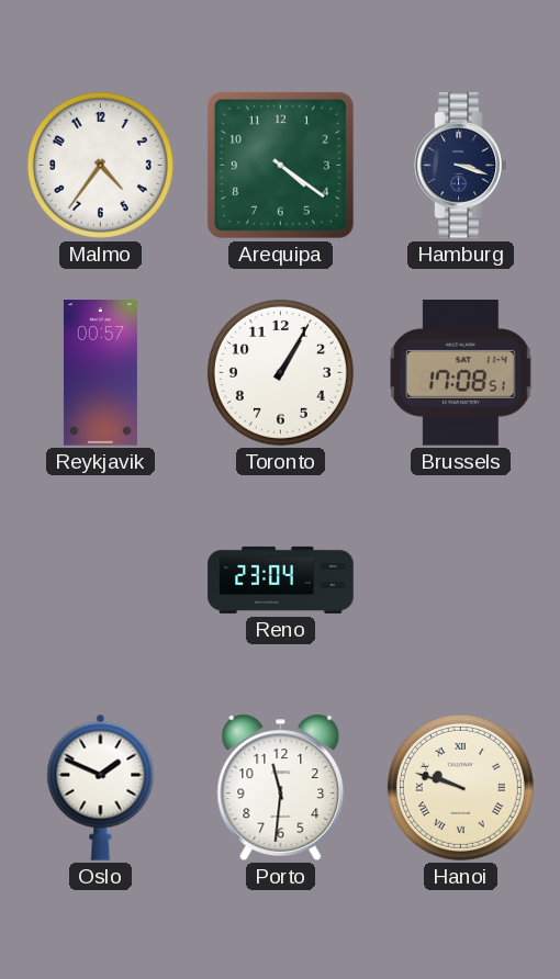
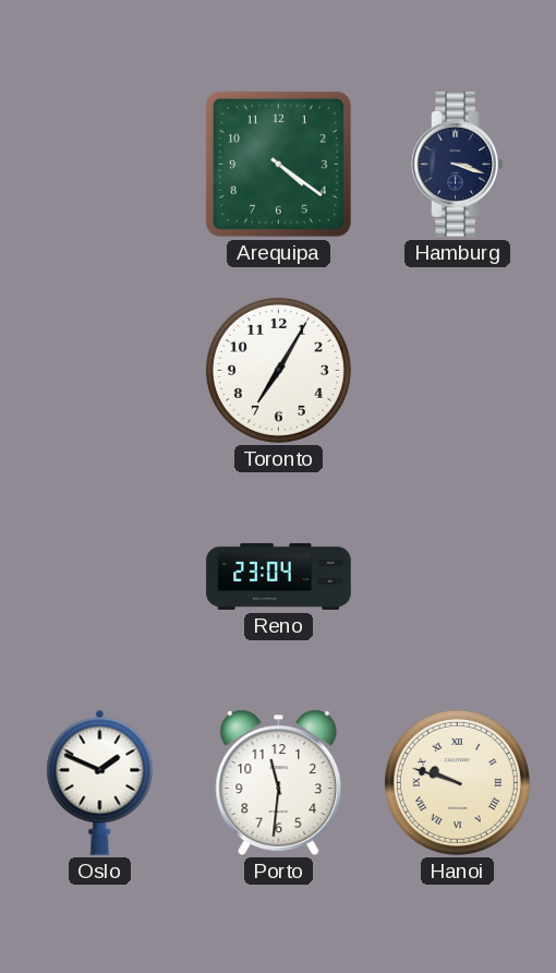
Malmo: 4:36 -> none
Reykjavik: 00:57 -> none
Toronto: 1:05 -> 7:05
Brussels: 17:08 -> none
